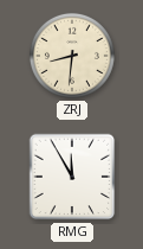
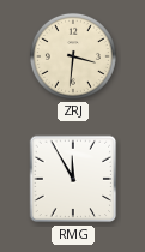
ZRJ: 8:31 -> 3:31
